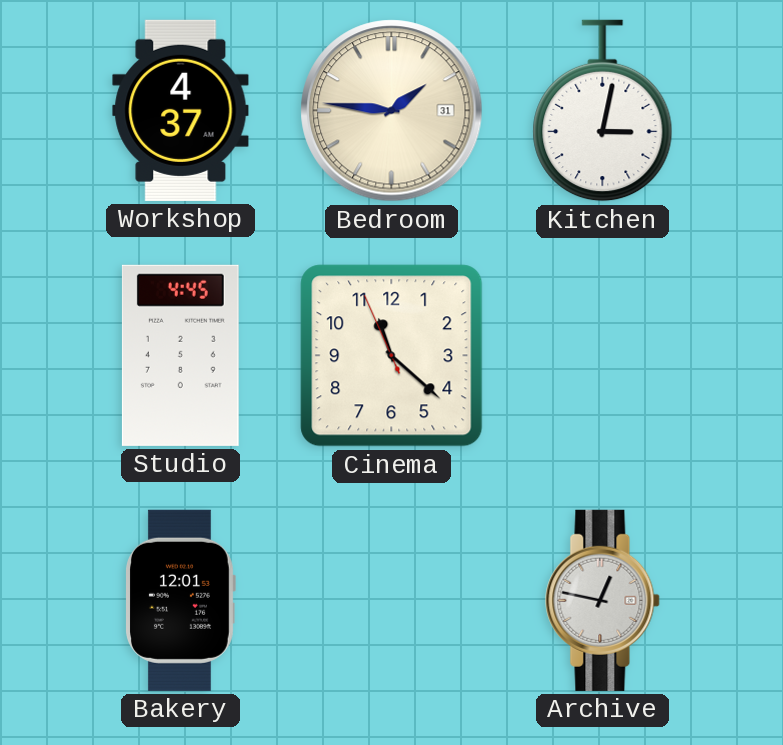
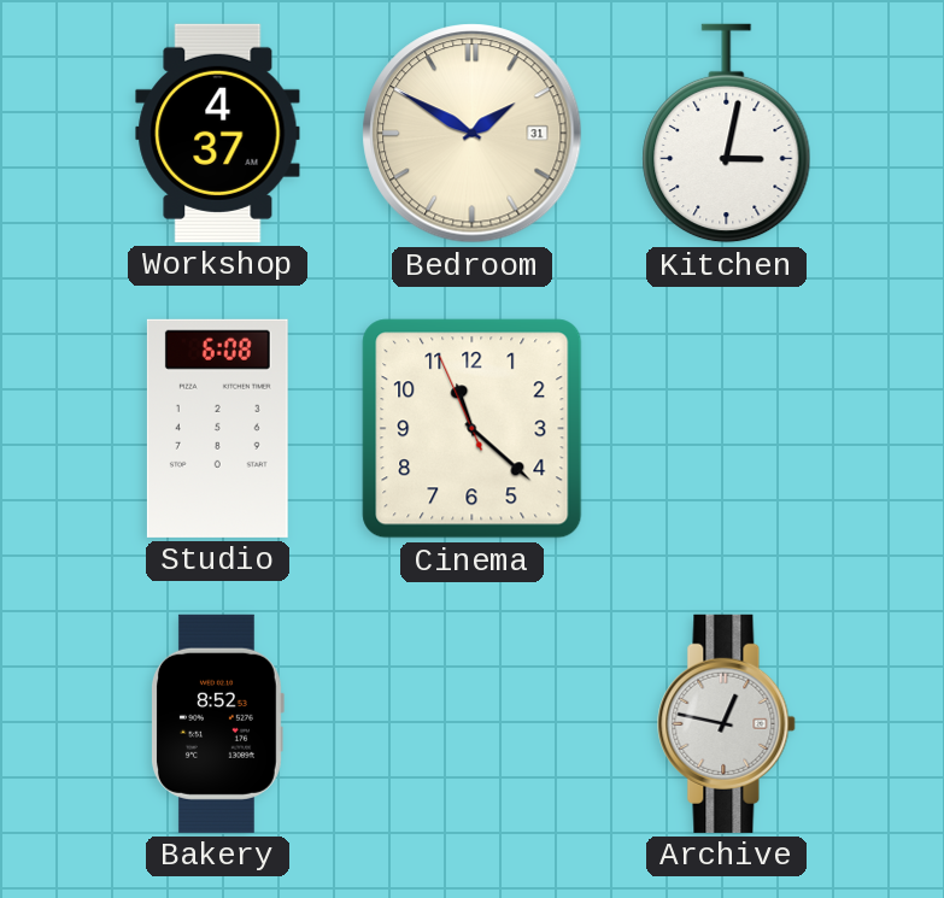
Bedroom: 1:46 -> 1:50
Studio: 4:45 -> 6:08
Bakery: 12:01 -> 8:52
